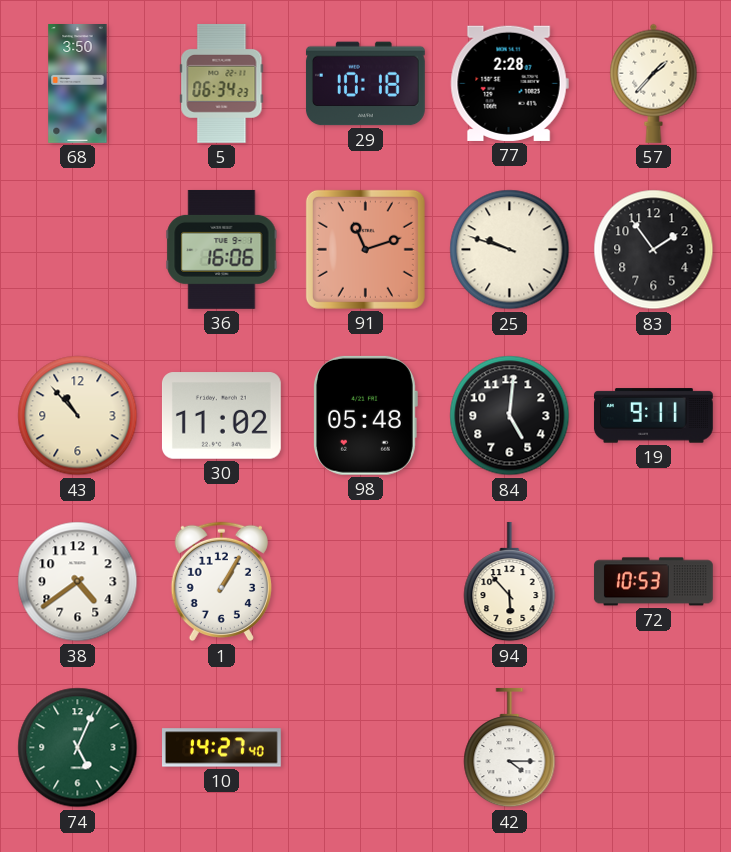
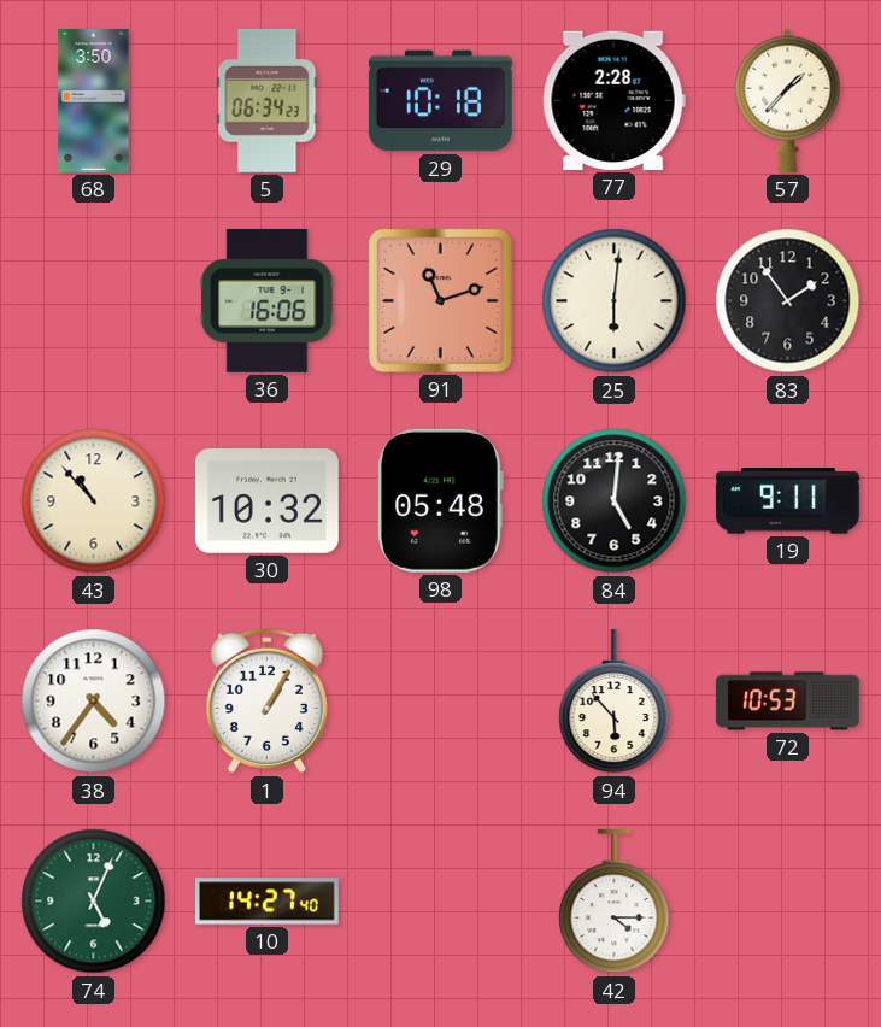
25: 9:48 -> 6:01
30: 11:02 -> 10:32
38: 4:39 -> 4:36
